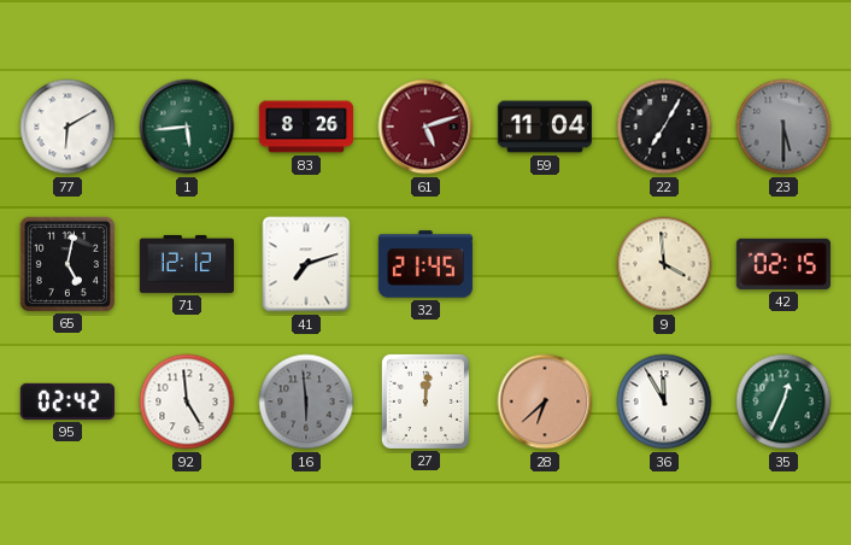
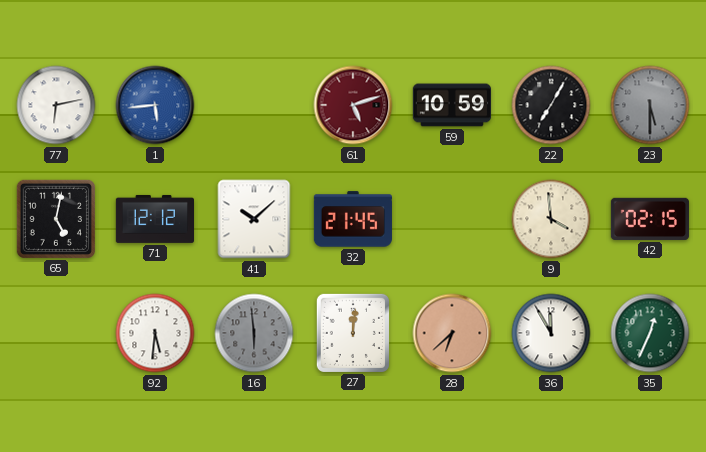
77: 6:10 -> 6:13
1 dial: green -> blue
83: 8:26 -> none
59: 11:04 -> 10:59
41: 7:12 -> 10:08
95: 02:42 -> none
92: 4:59 -> 5:31
